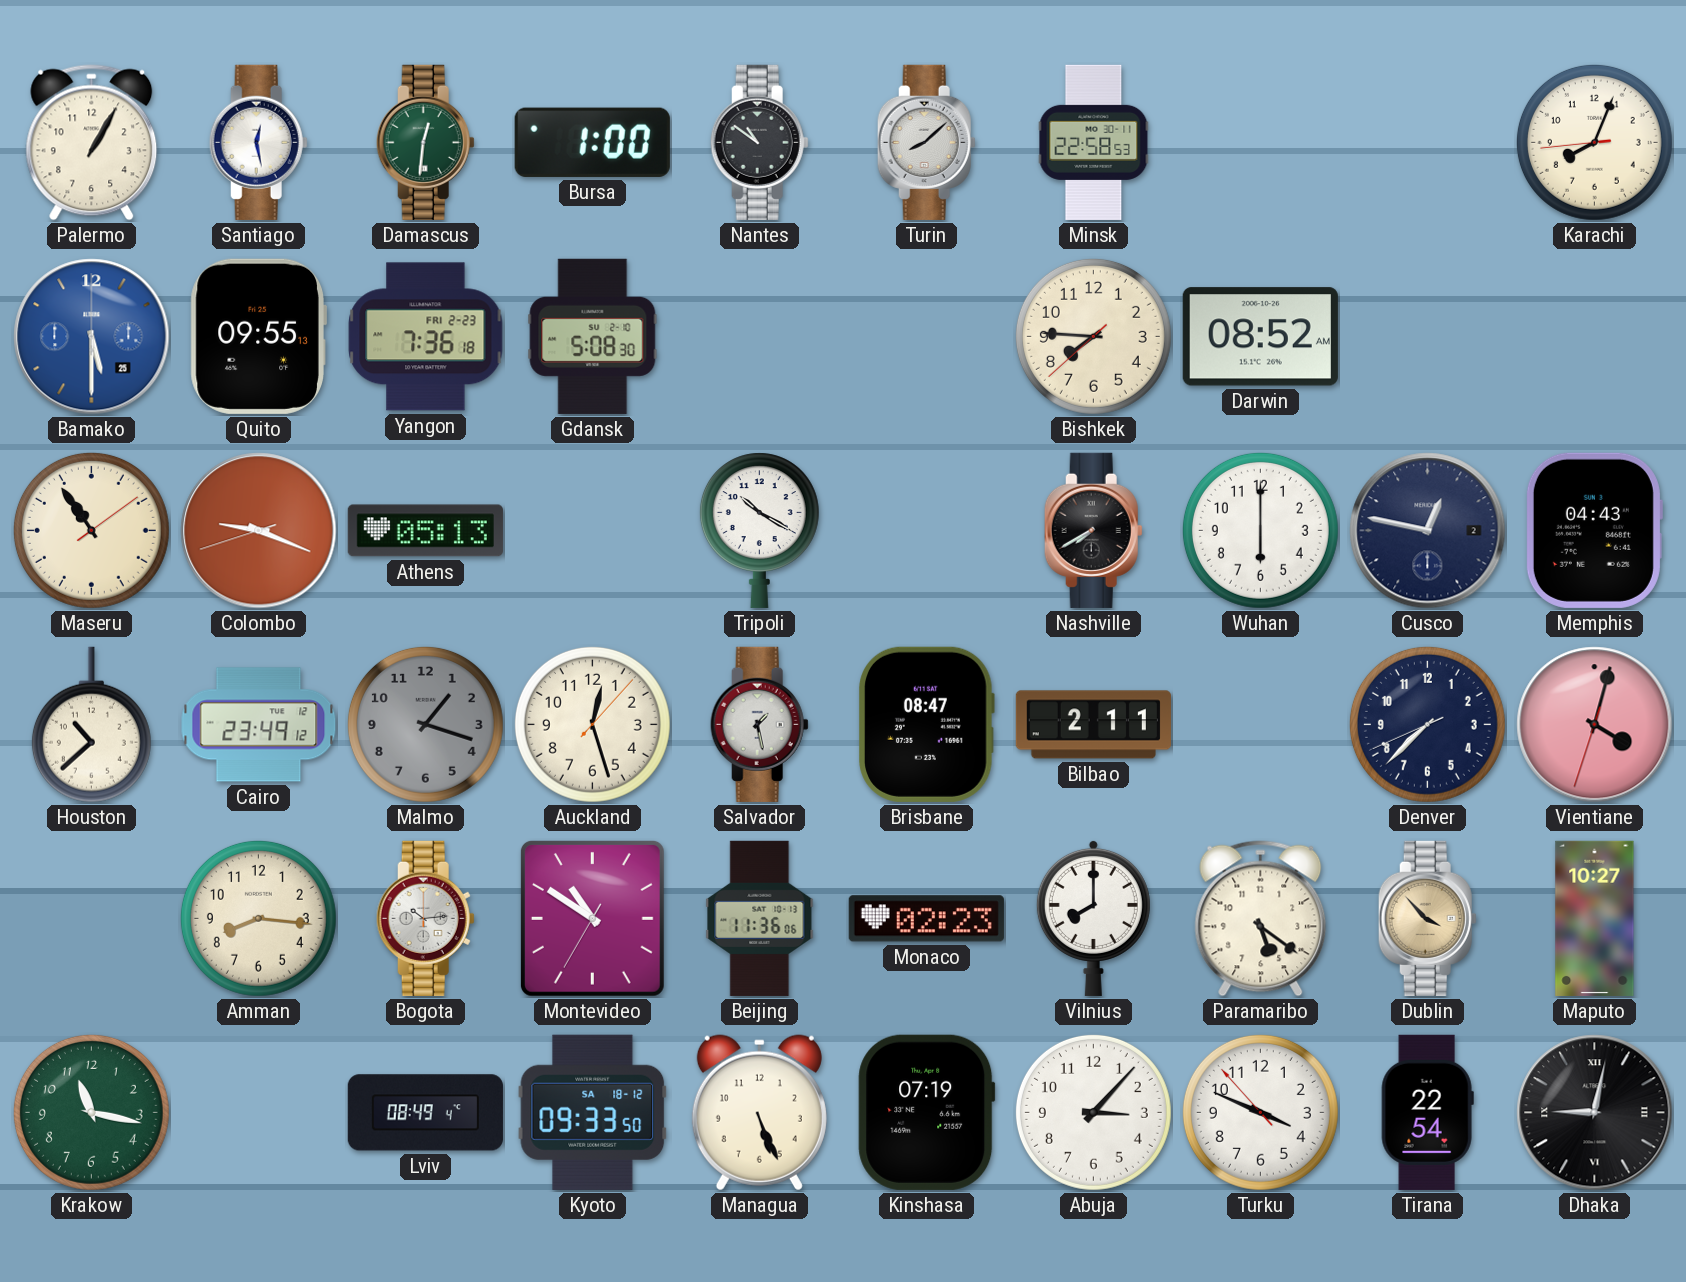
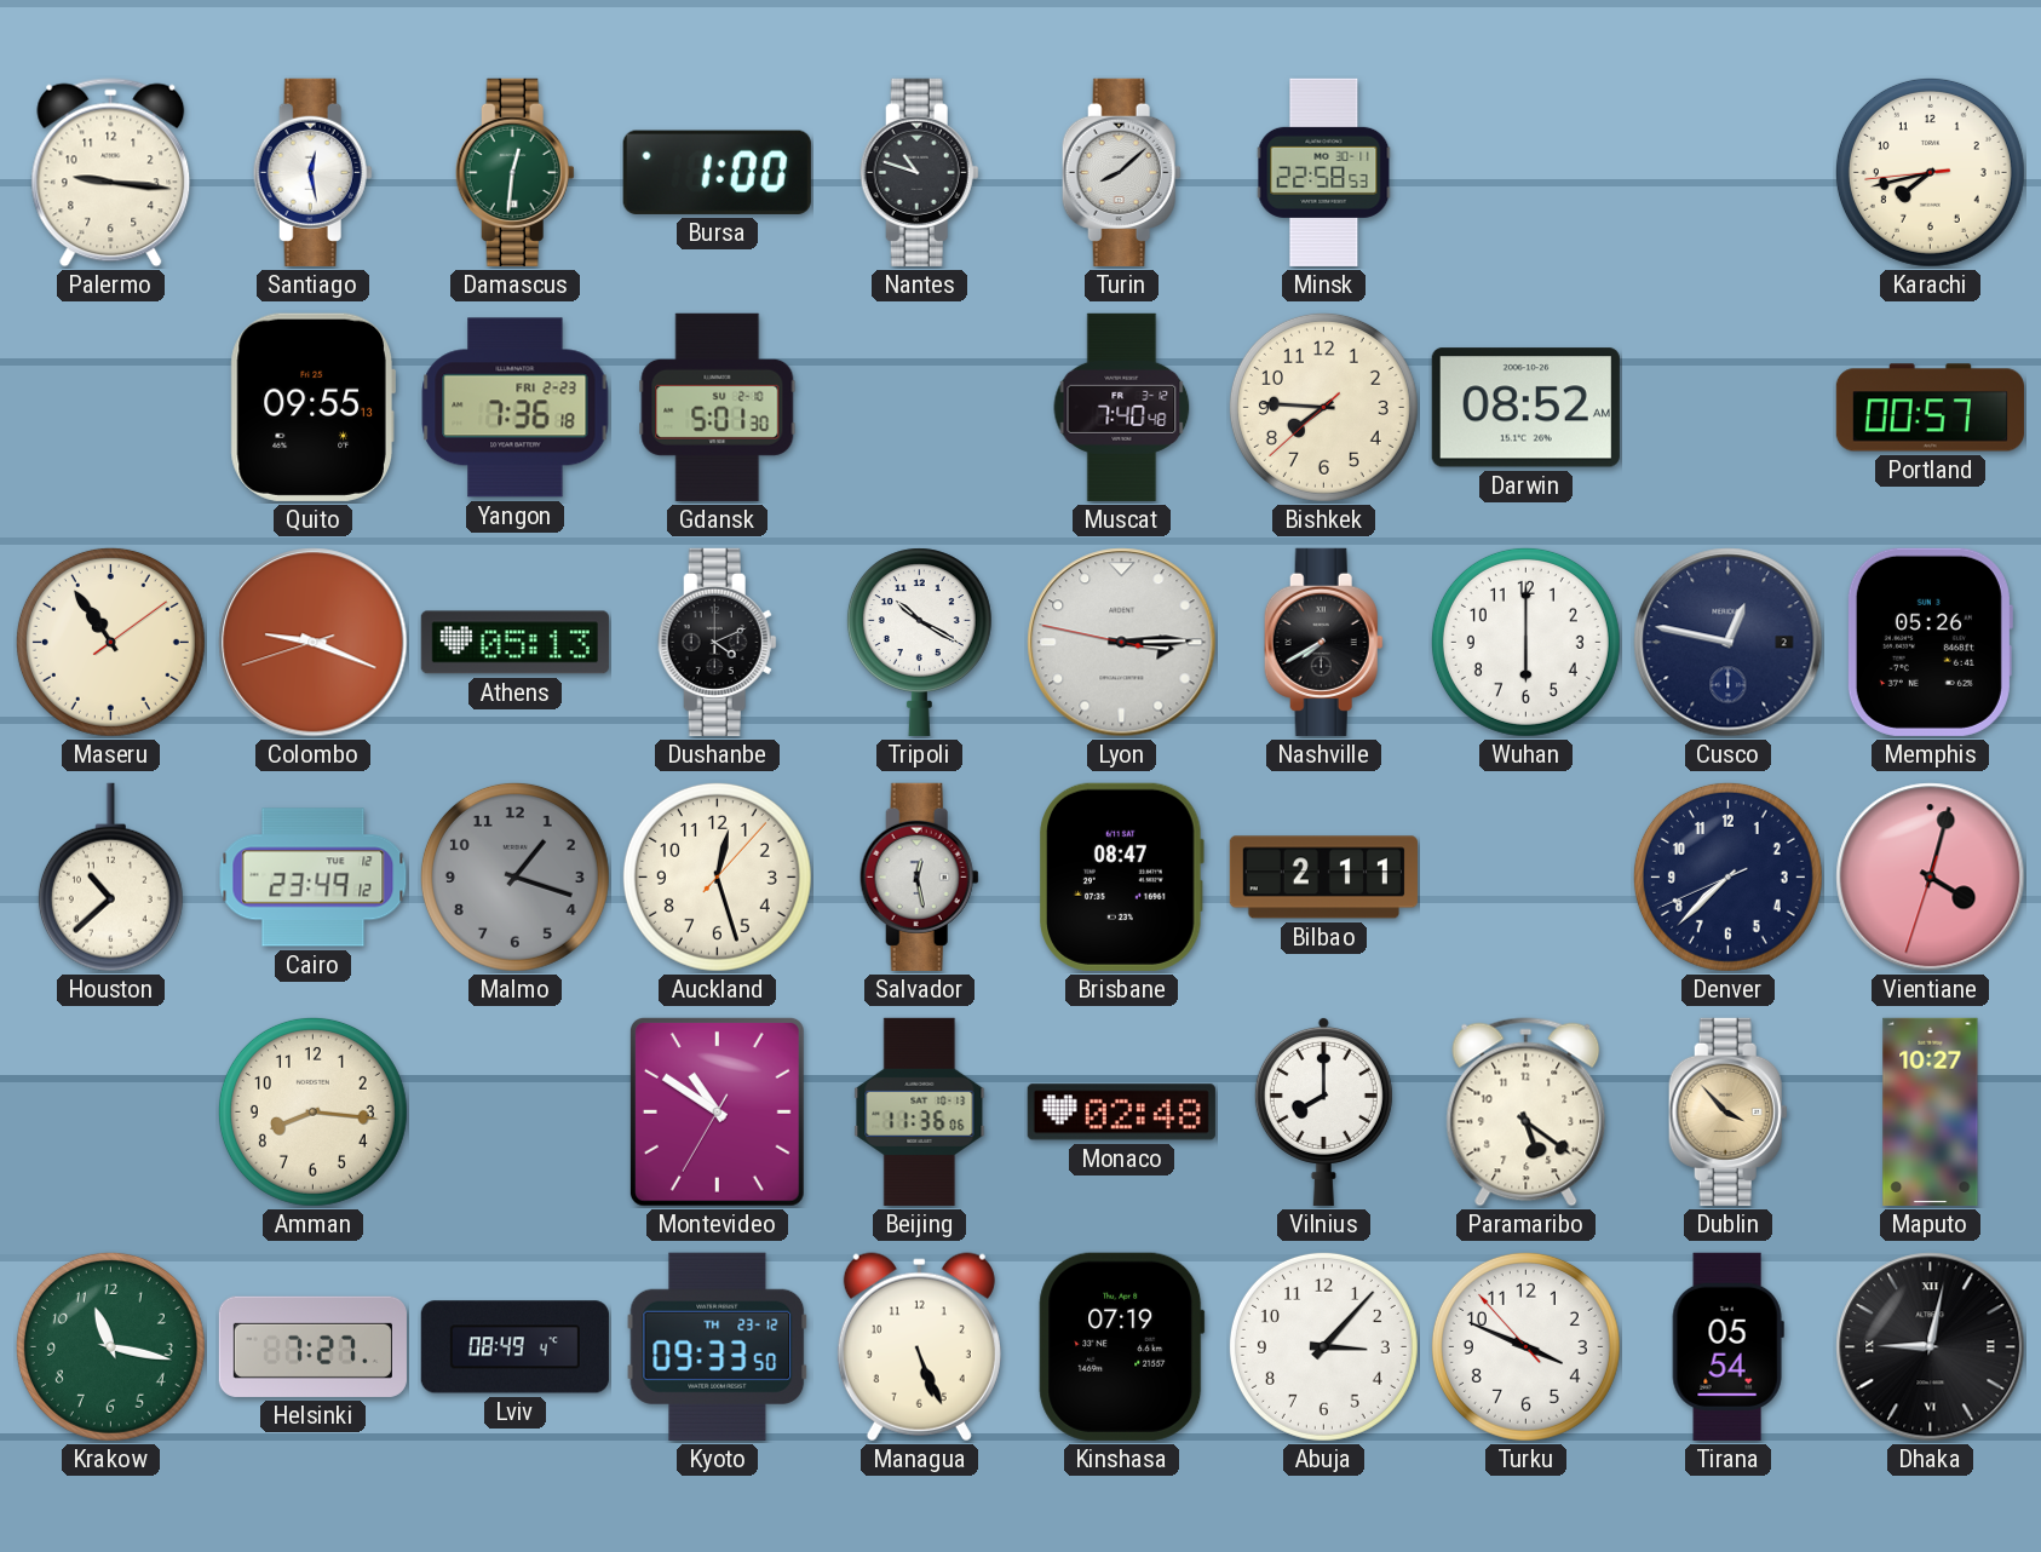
Palermo: 1:05 -> 9:16
Nantes: 10:51 -> 10:48
Karachi: 8:03 -> 7:42
Bamako: 5:30 -> none
Gdansk: 5:08 -> 5:01
Muscat: none -> 7:40
Portland: none -> 00:57
Dushanbe: none -> 4:11
Lyon: none -> 3:14
Memphis: 04:43 -> 05:26
Salvador: 1:28 -> 12:28
Bogota: 10:14 -> none
Monaco: 02:23 -> 02:48
Helsinki: none -> 7:27
Kyoto date: SA 18-12 -> TH 23-12
Tirana: 22:54 -> 05:54
